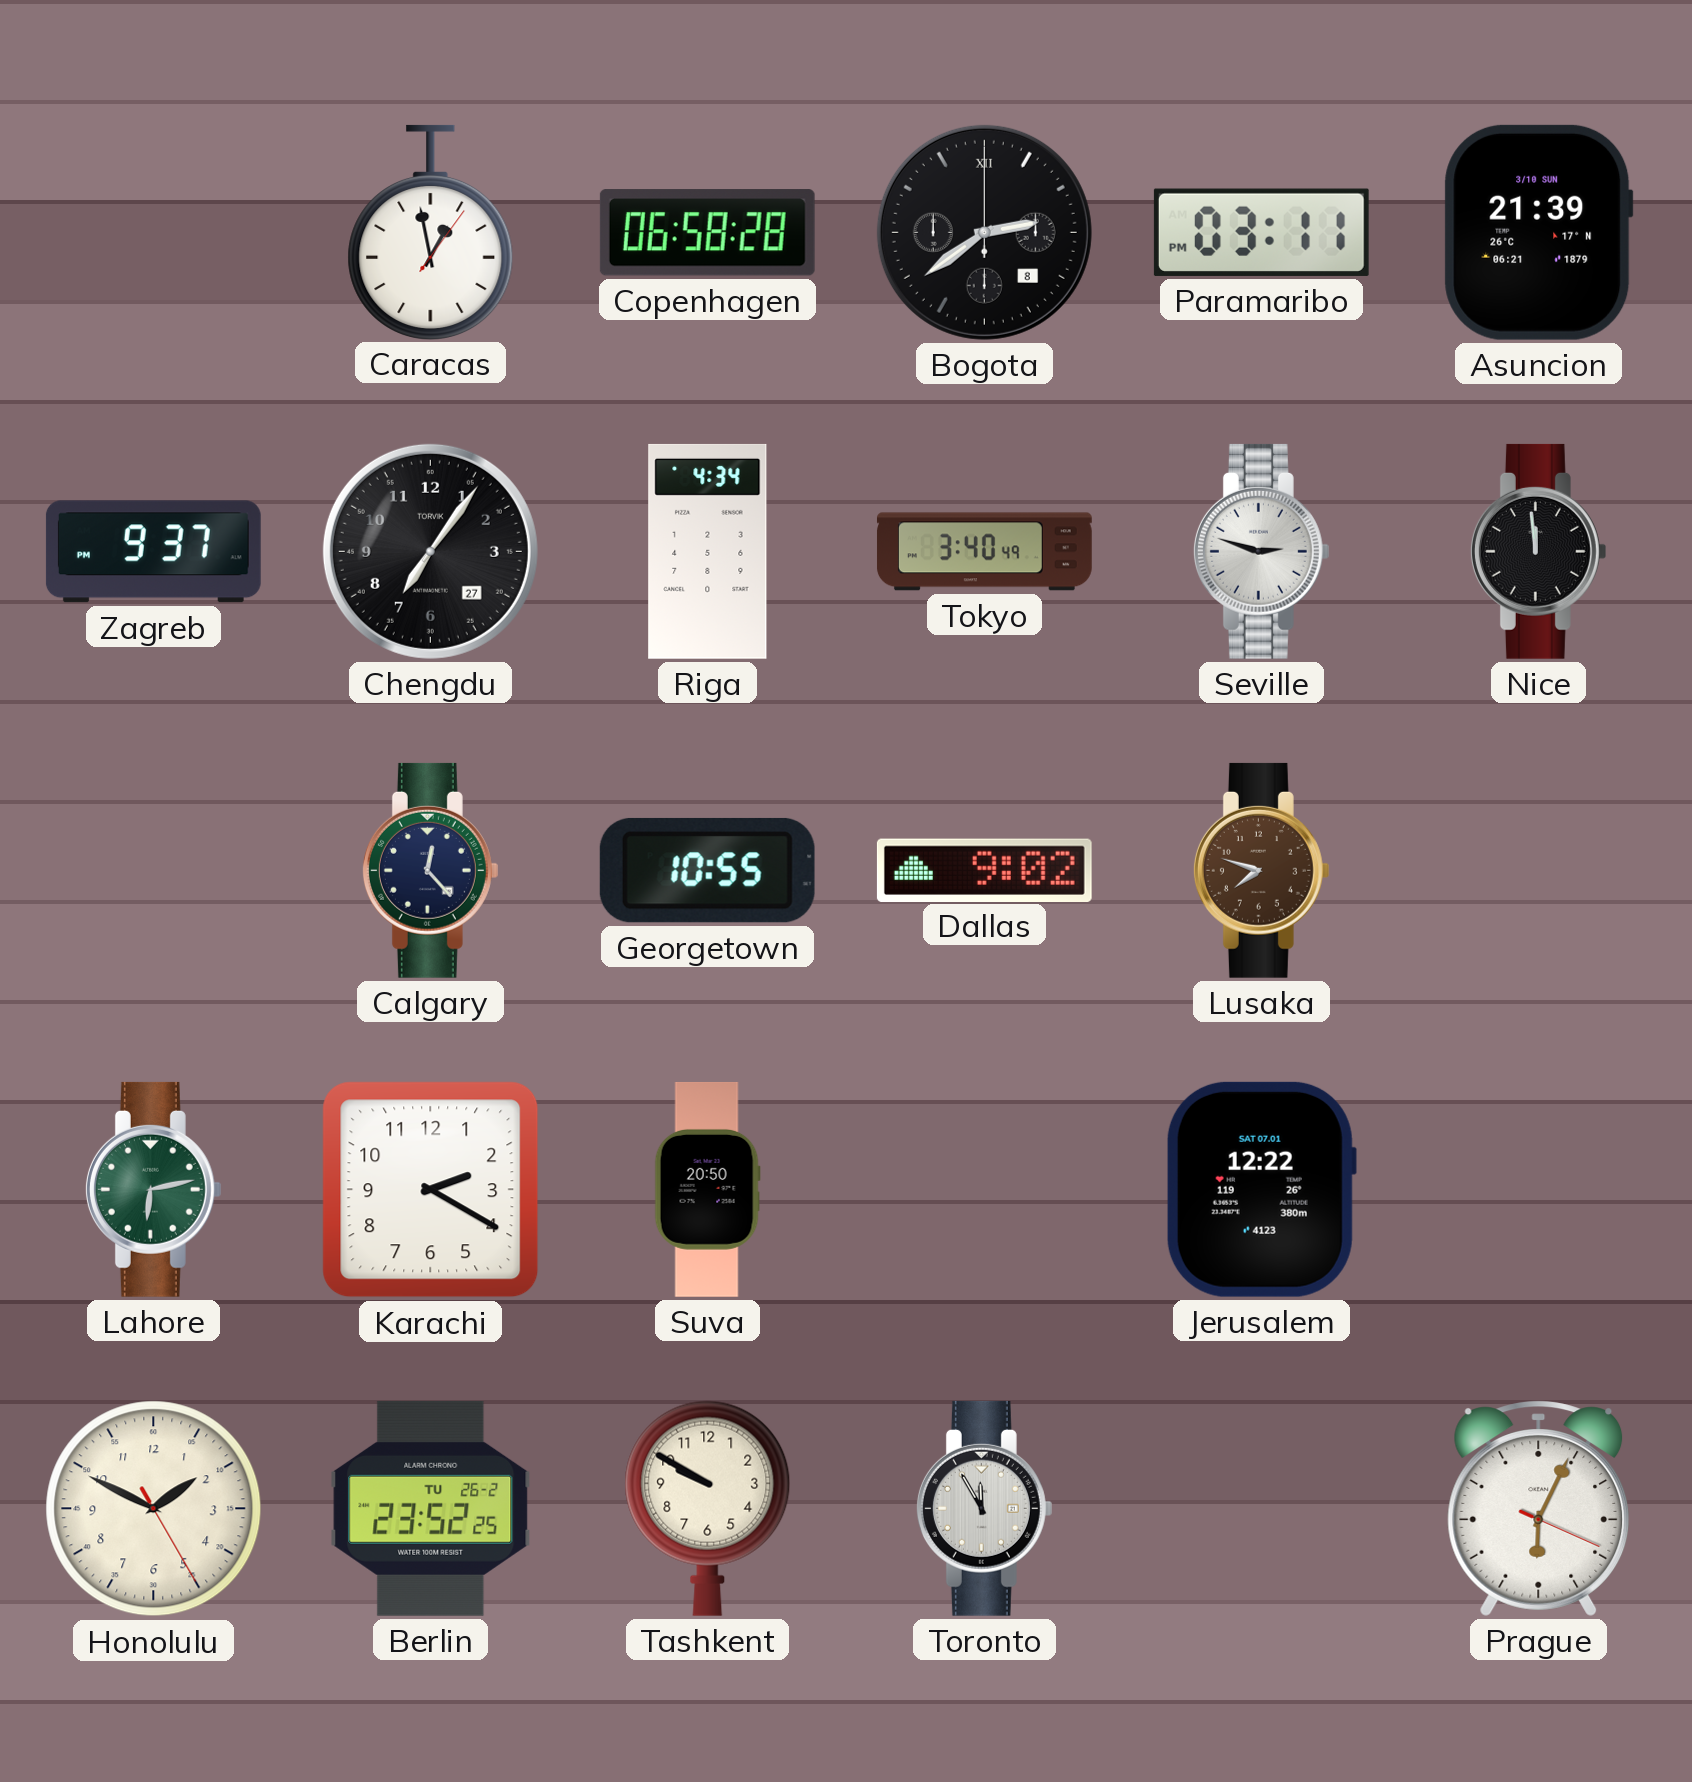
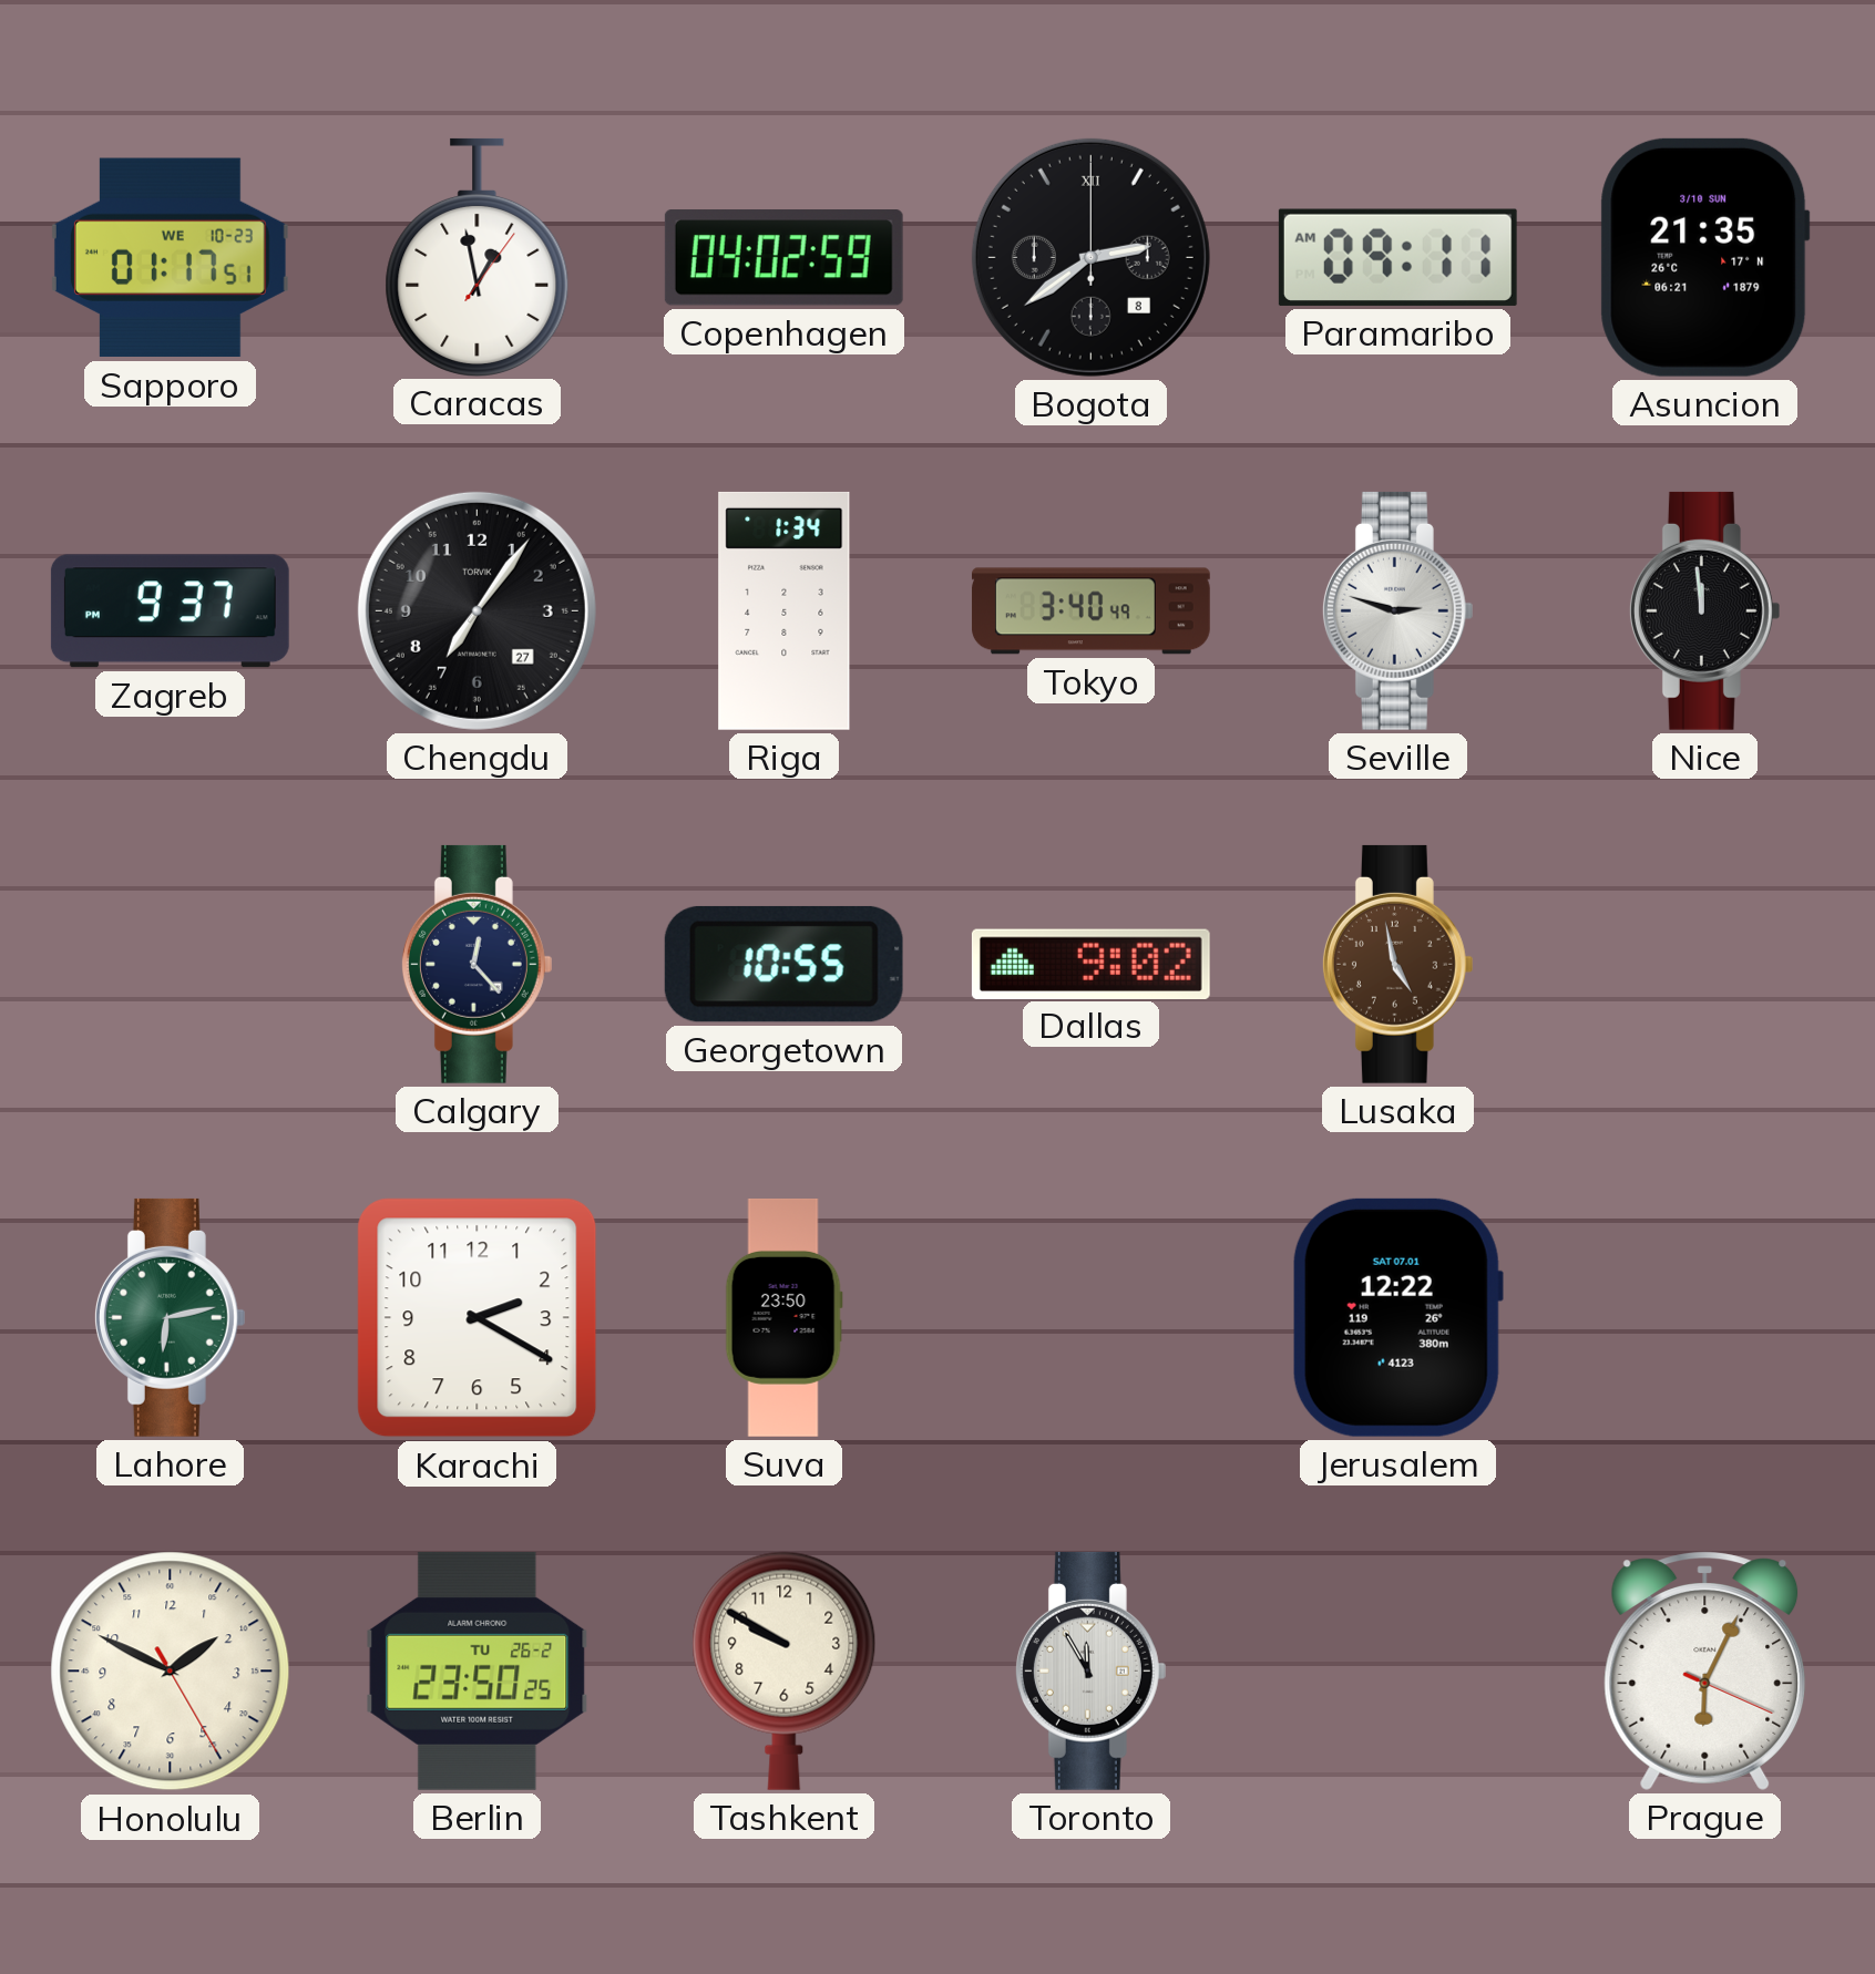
Sapporo: none -> 01:17
Copenhagen: 06:58 -> 04:02
Paramaribo: 03:11 -> 09:11
Asuncion: 21:39 -> 21:35
Riga: 4:34 -> 1:34
Lusaka: 7:48 -> 4:58
Suva: 20:50 -> 23:50
Berlin: 23:52 -> 23:50
